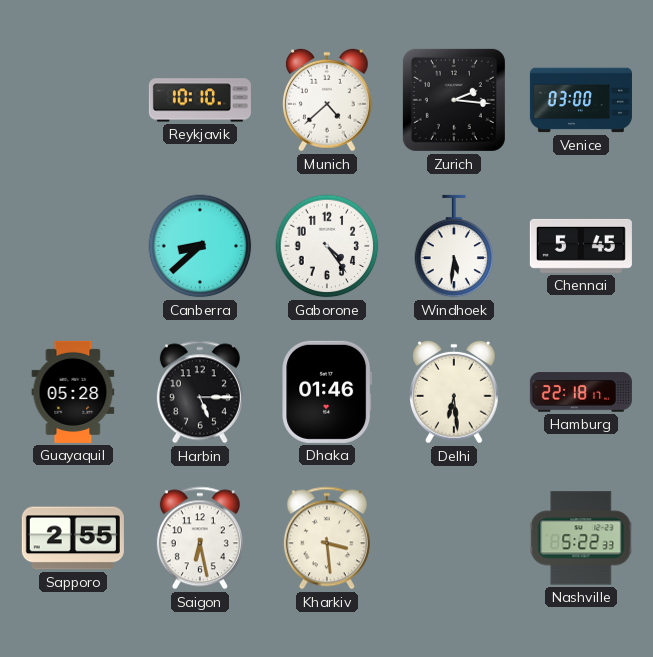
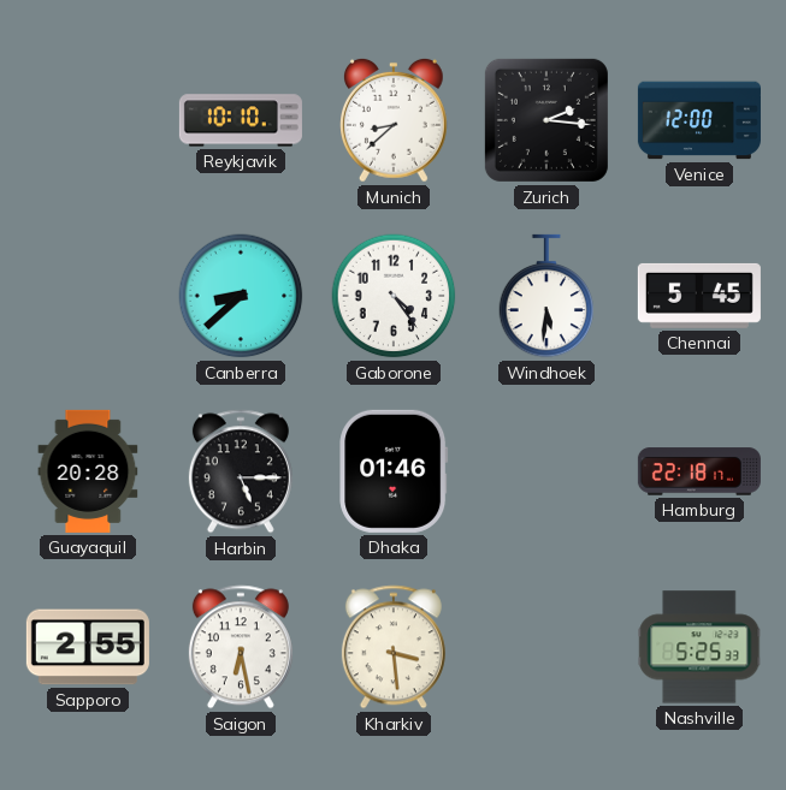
Munich: 4:38 -> 8:38
Venice: 03:00 -> 12:00
Guayaquil: 05:28 -> 20:28
Delhi: 6:29 -> none
Nashville: 5:22 -> 5:25
